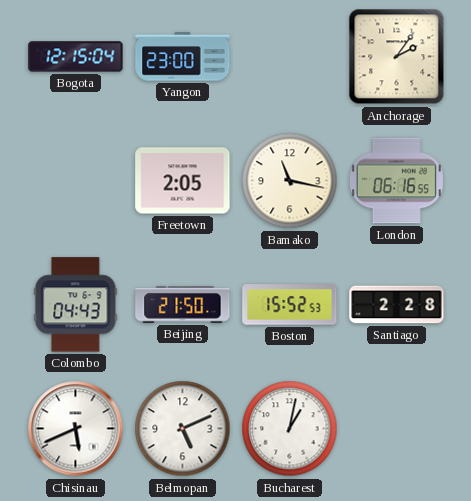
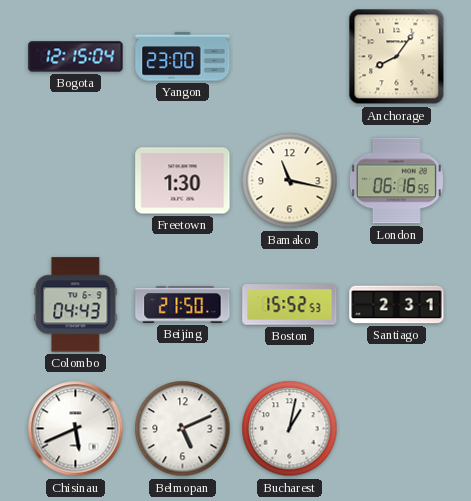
Anchorage: 2:06 -> 8:06
Freetown: 2:05 -> 1:30
Santiago: 2:28 -> 2:31
